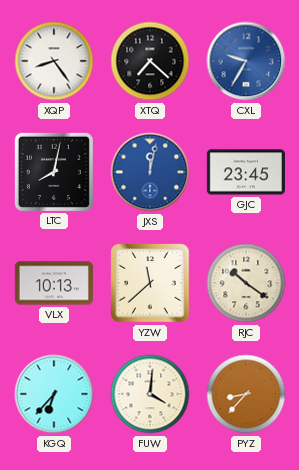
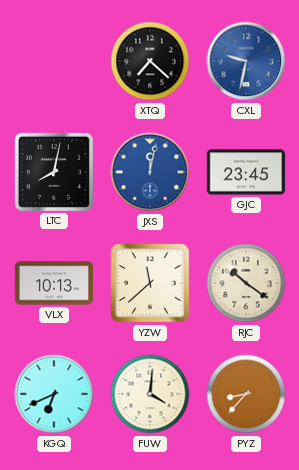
XQP: 8:24 -> none
CXL: 9:35 -> 9:32
KGQ: 6:37 -> 6:41
